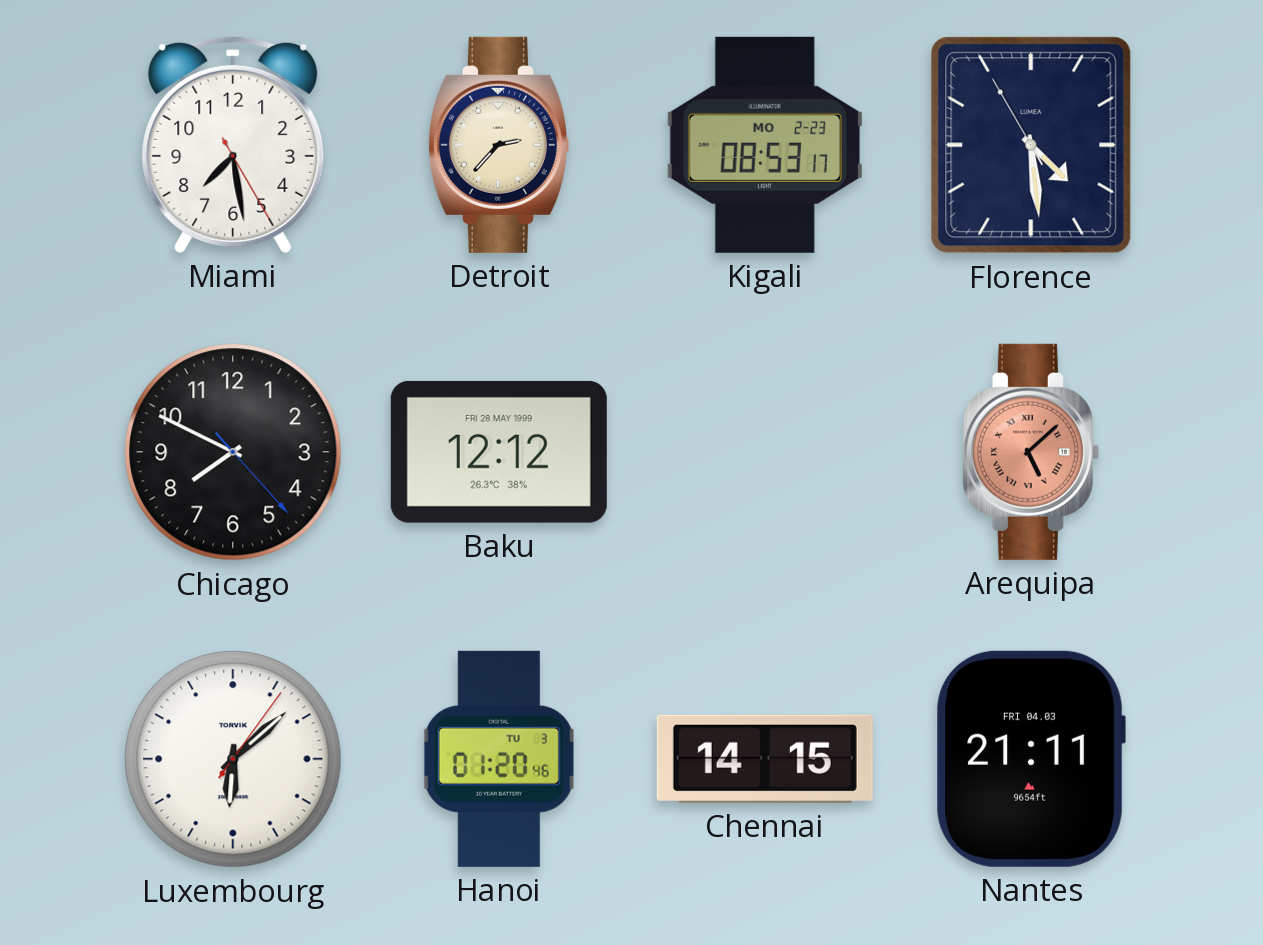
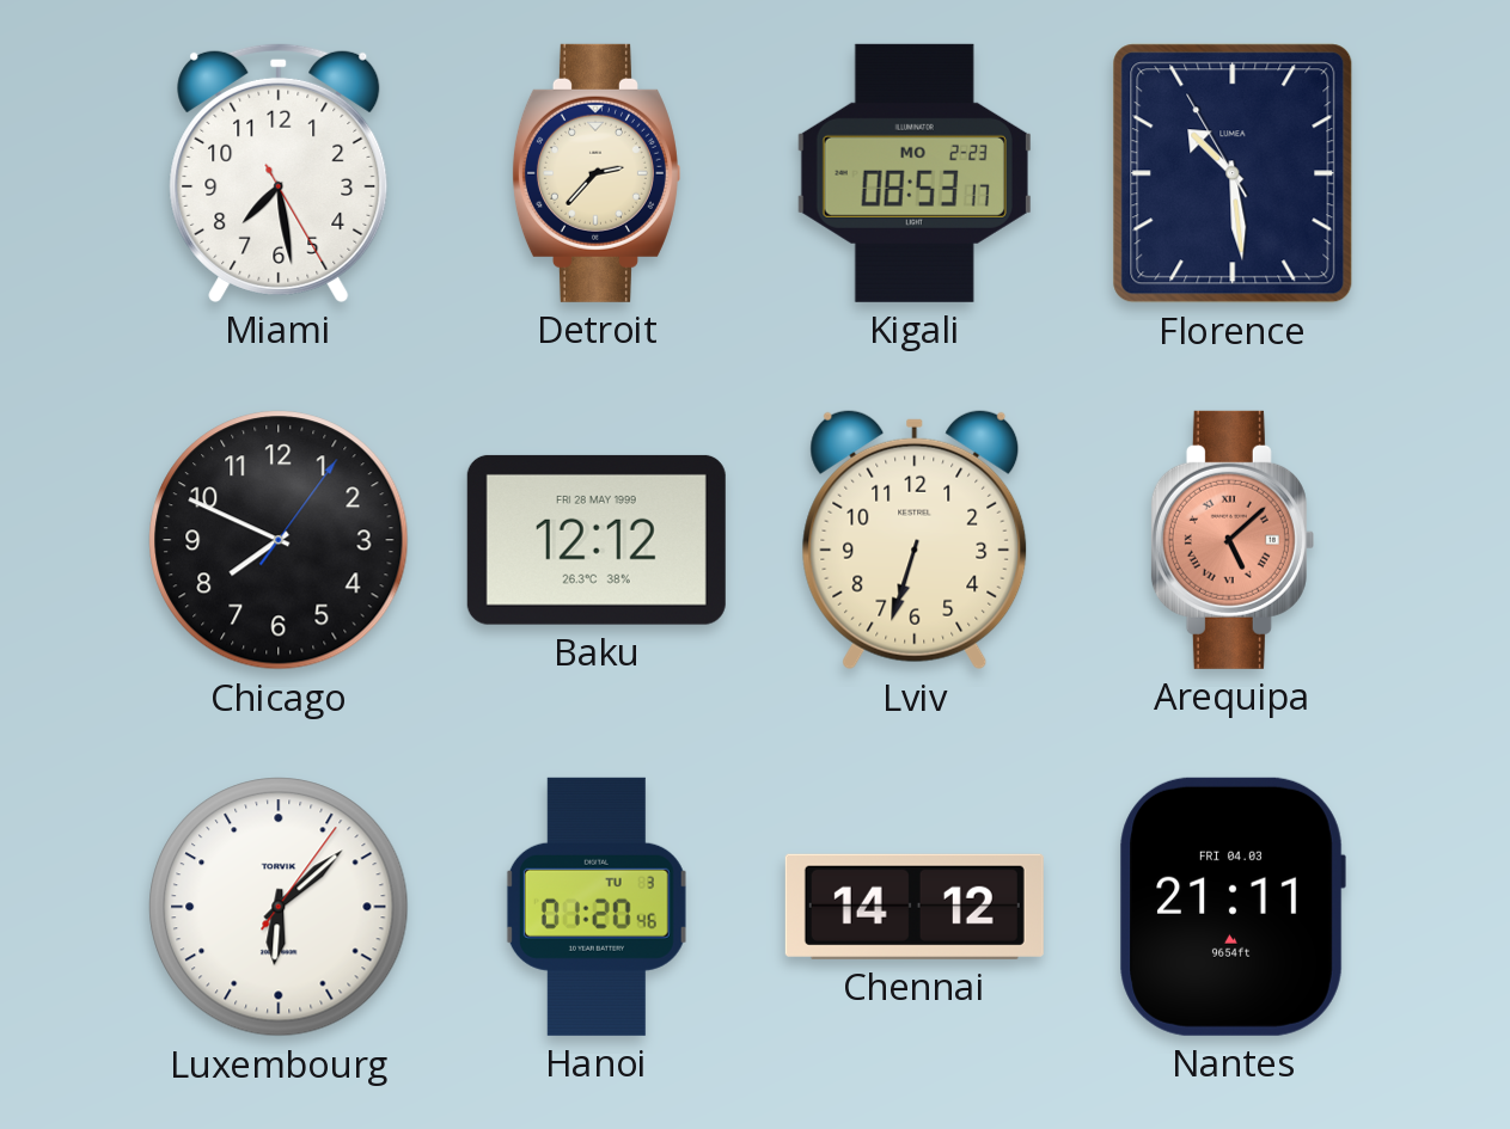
Florence: 4:28 -> 10:28
Chicago: 7:49:23 -> 7:49:06
Lviv: none -> 6:33
Chennai: 14:15 -> 14:12
